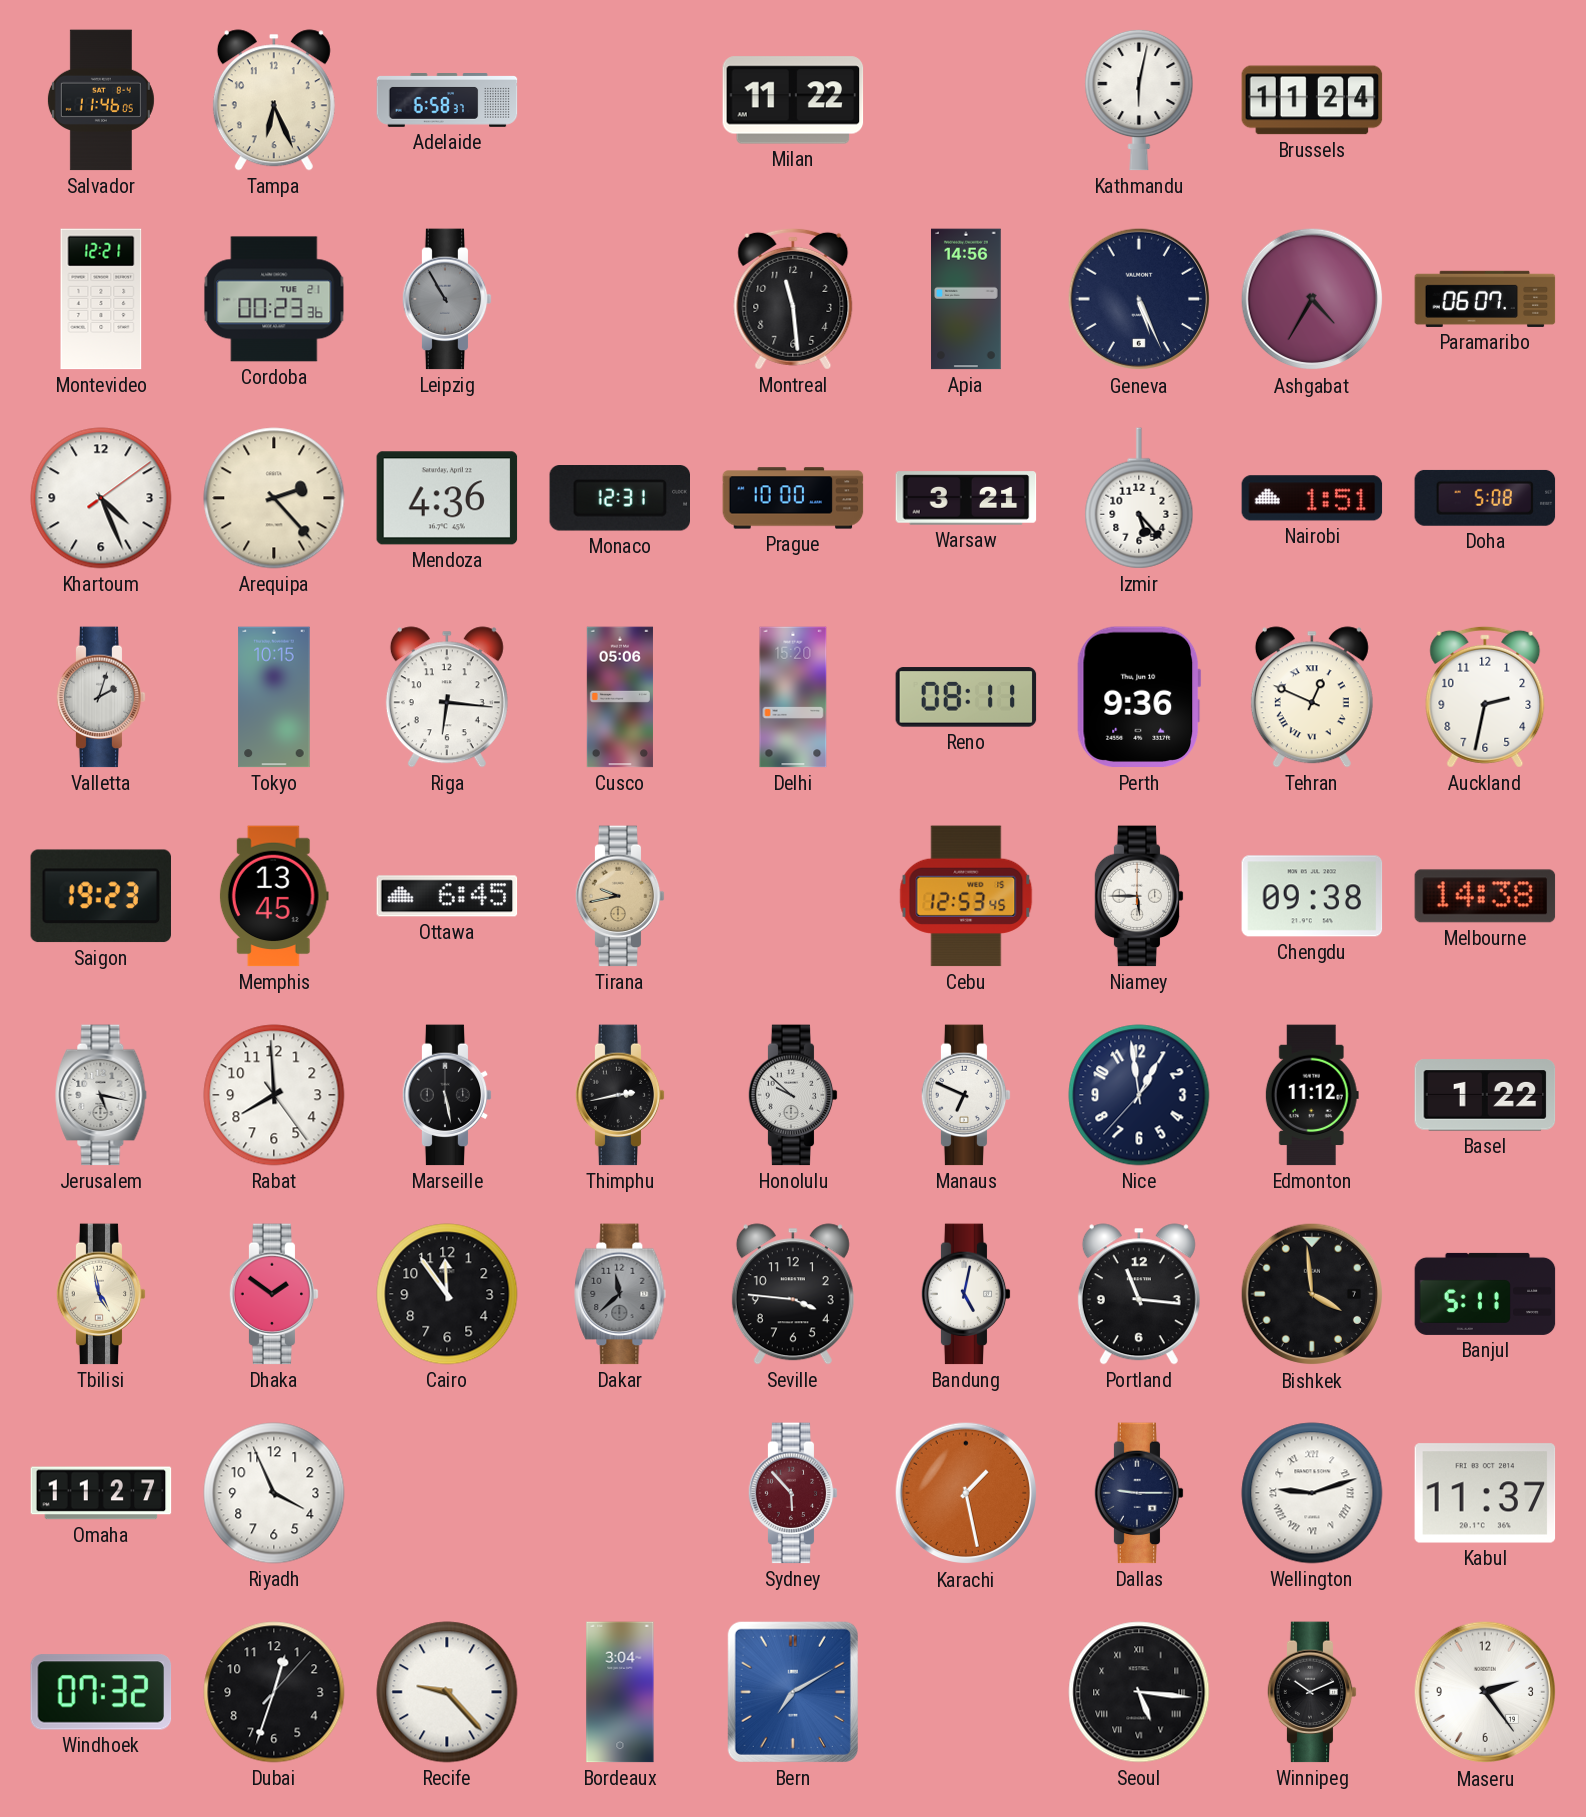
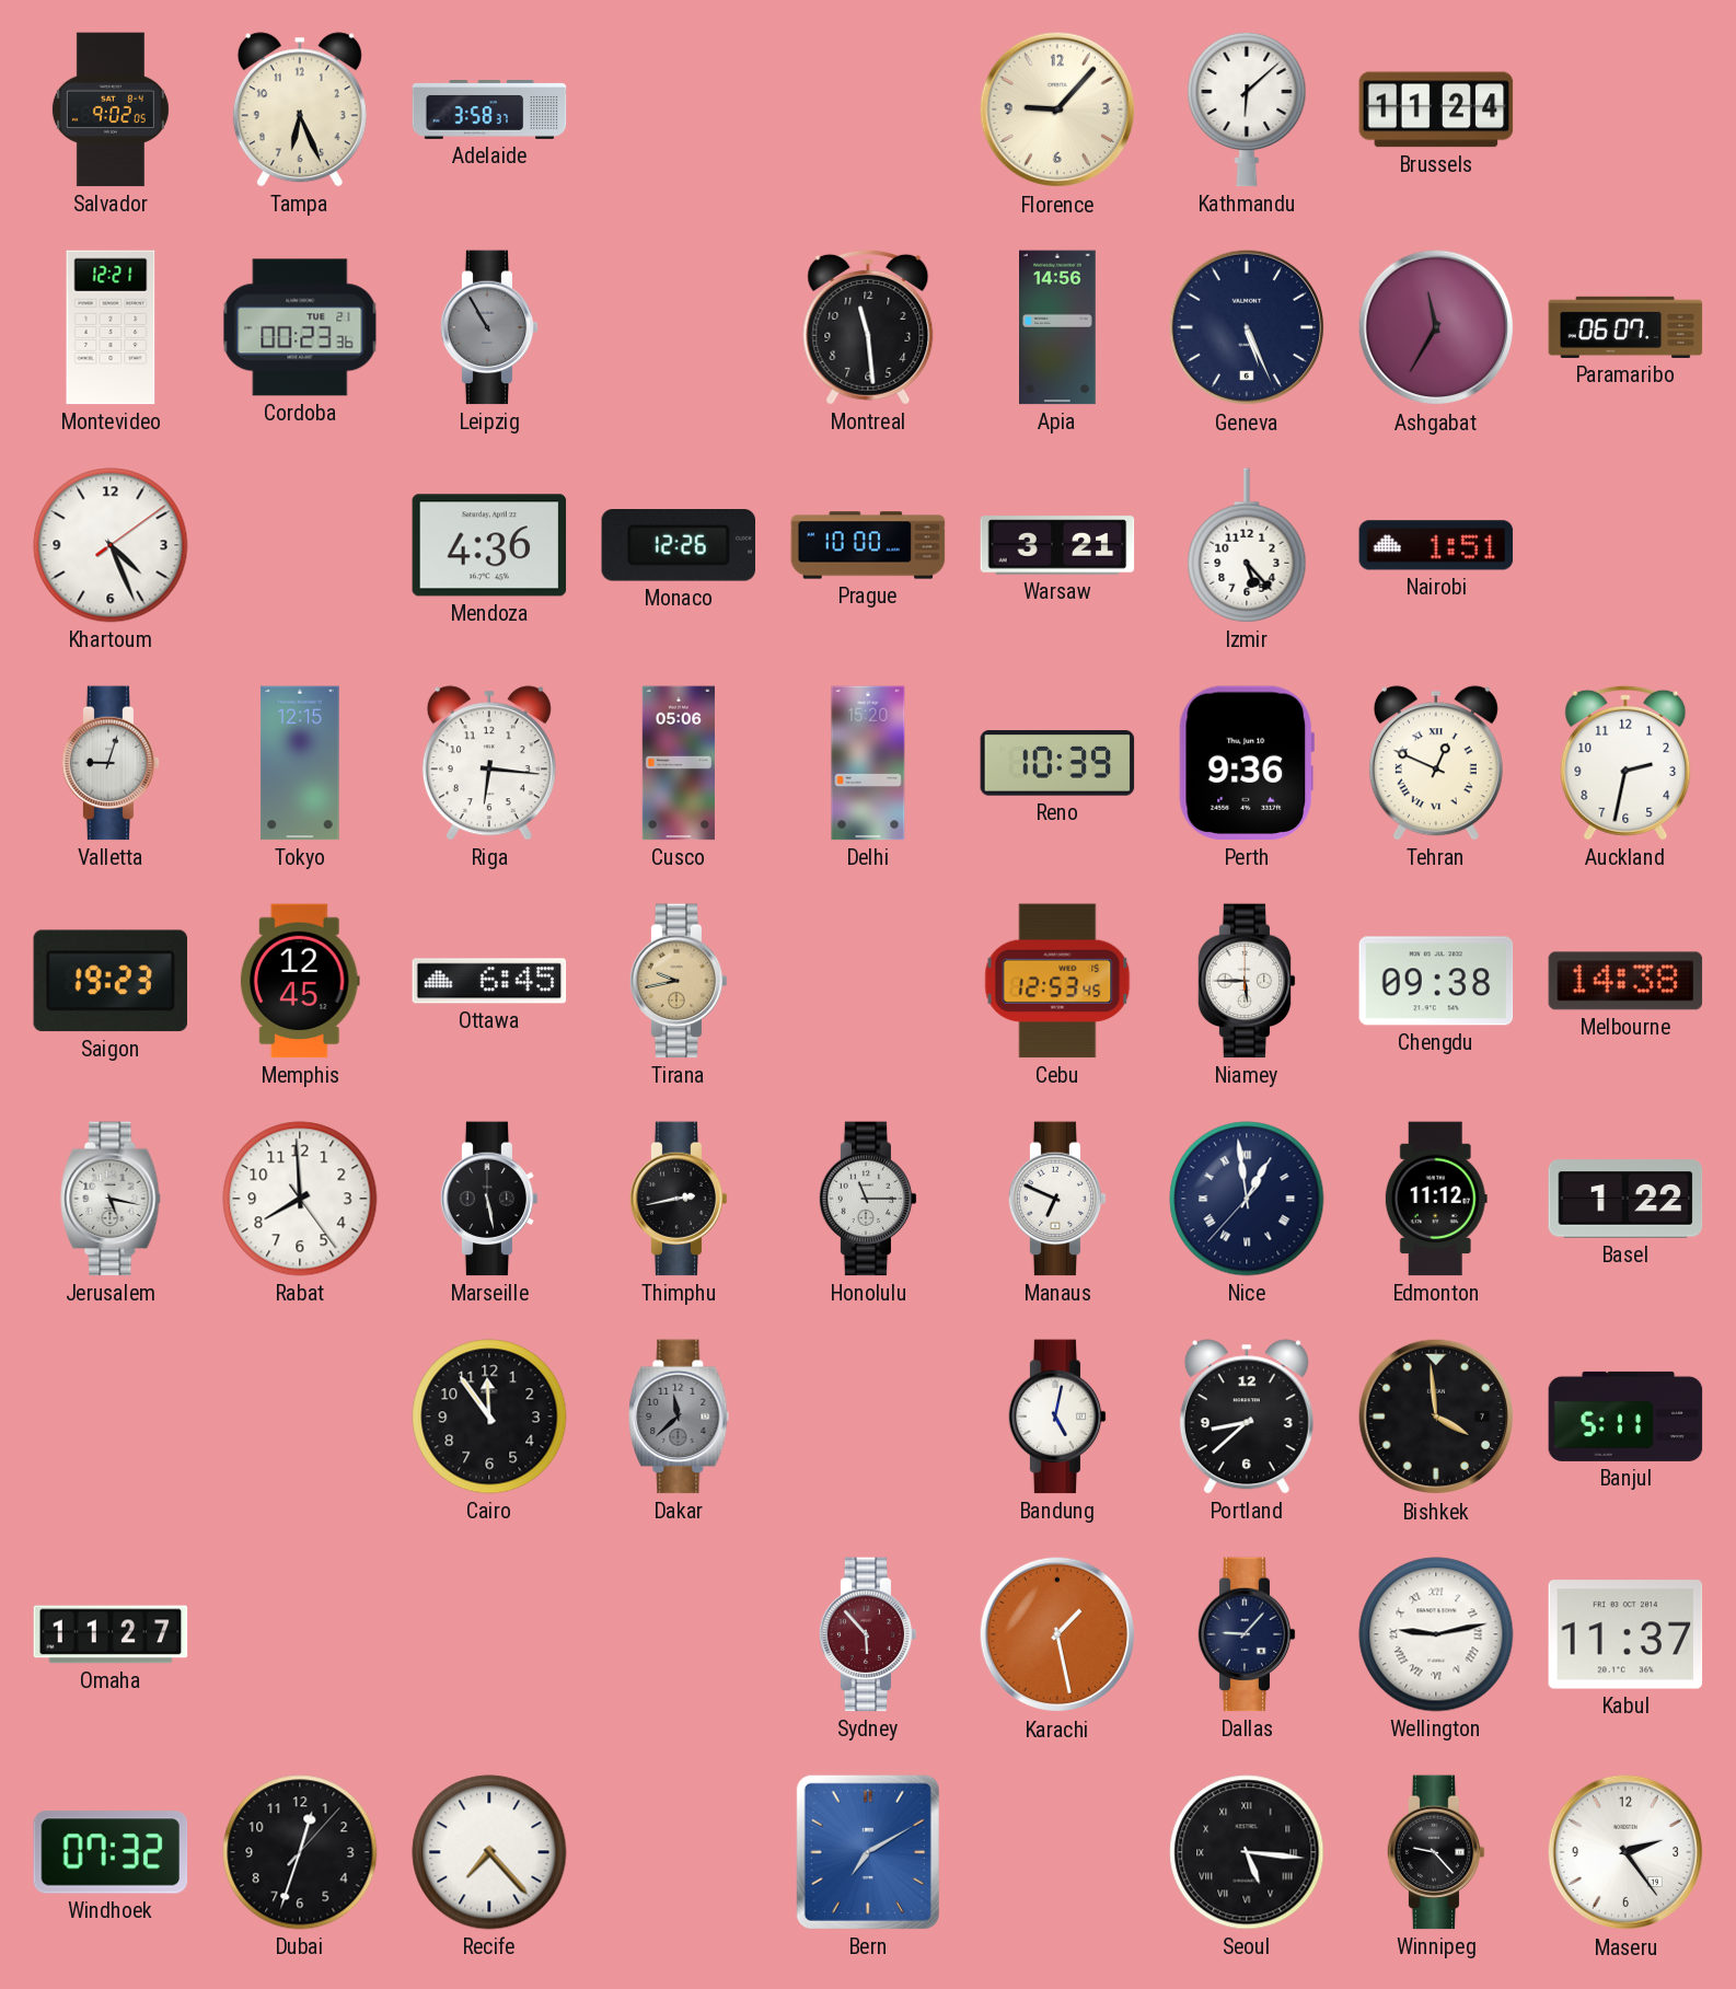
Salvador: 11:46 -> 9:02
Adelaide: 6:58 -> 3:58
Milan: 11:22 -> none
Florence: none -> 9:07
Kathmandu: 6:02 -> 6:08
Ashgabat: 4:35 -> 11:35
Arequipa: 2:23 -> none
Monaco: 12:31 -> 12:26
Doha: 5:08 -> none
Valletta: 2:03 -> 9:03
Tokyo: 10:15 -> 12:15
Reno: 08:11 -> 10:39
Memphis: 13:45 -> 12:45
Honolulu: 9:52 -> 11:15
Nice numerals: Arabic -> Roman
Tbilisi: 4:58 -> none
Dhaka: 1:51 -> none
Seville: 3:46 -> none
Portland: 11:16 -> 8:38
Riyadh: 3:56 -> none
Dallas: 9:15 -> 9:07
Wellington: 9:12 -> 9:13
Recife: 9:23 -> 7:23
Bordeaux: 3:04 -> none
Winnipeg: 10:11 -> 9:23
